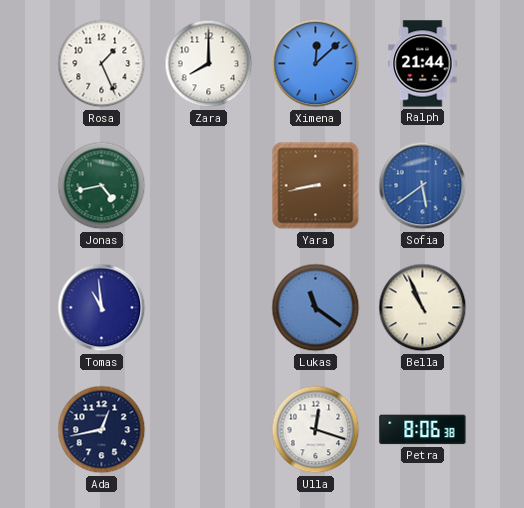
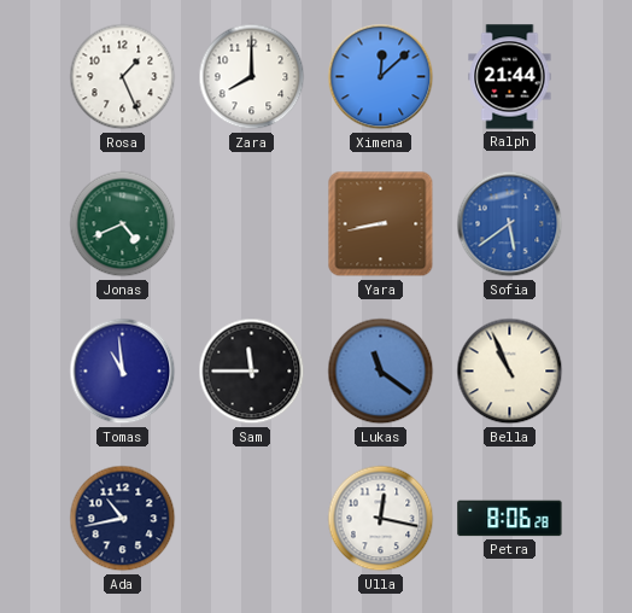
Jonas: 4:43 -> 4:41
Sam: none -> 11:45
Ada: 12:43 -> 10:43
Ulla: 12:18 -> 12:17
Petra: 8:06:38 -> 8:06:28
